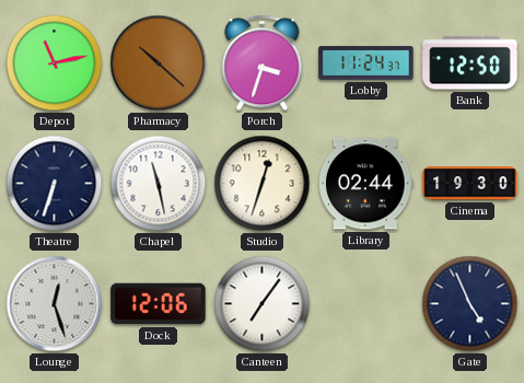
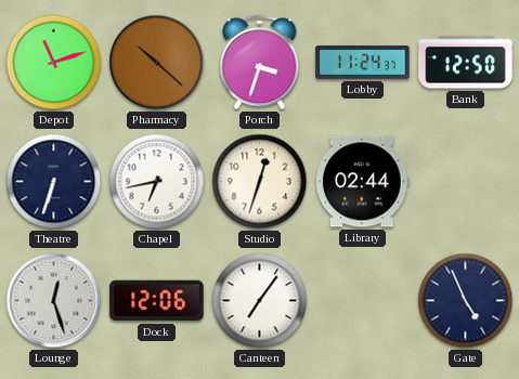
Depot: 11:13 -> 11:12
Chapel: 11:28 -> 6:43
Cinema: 19:30 -> none
